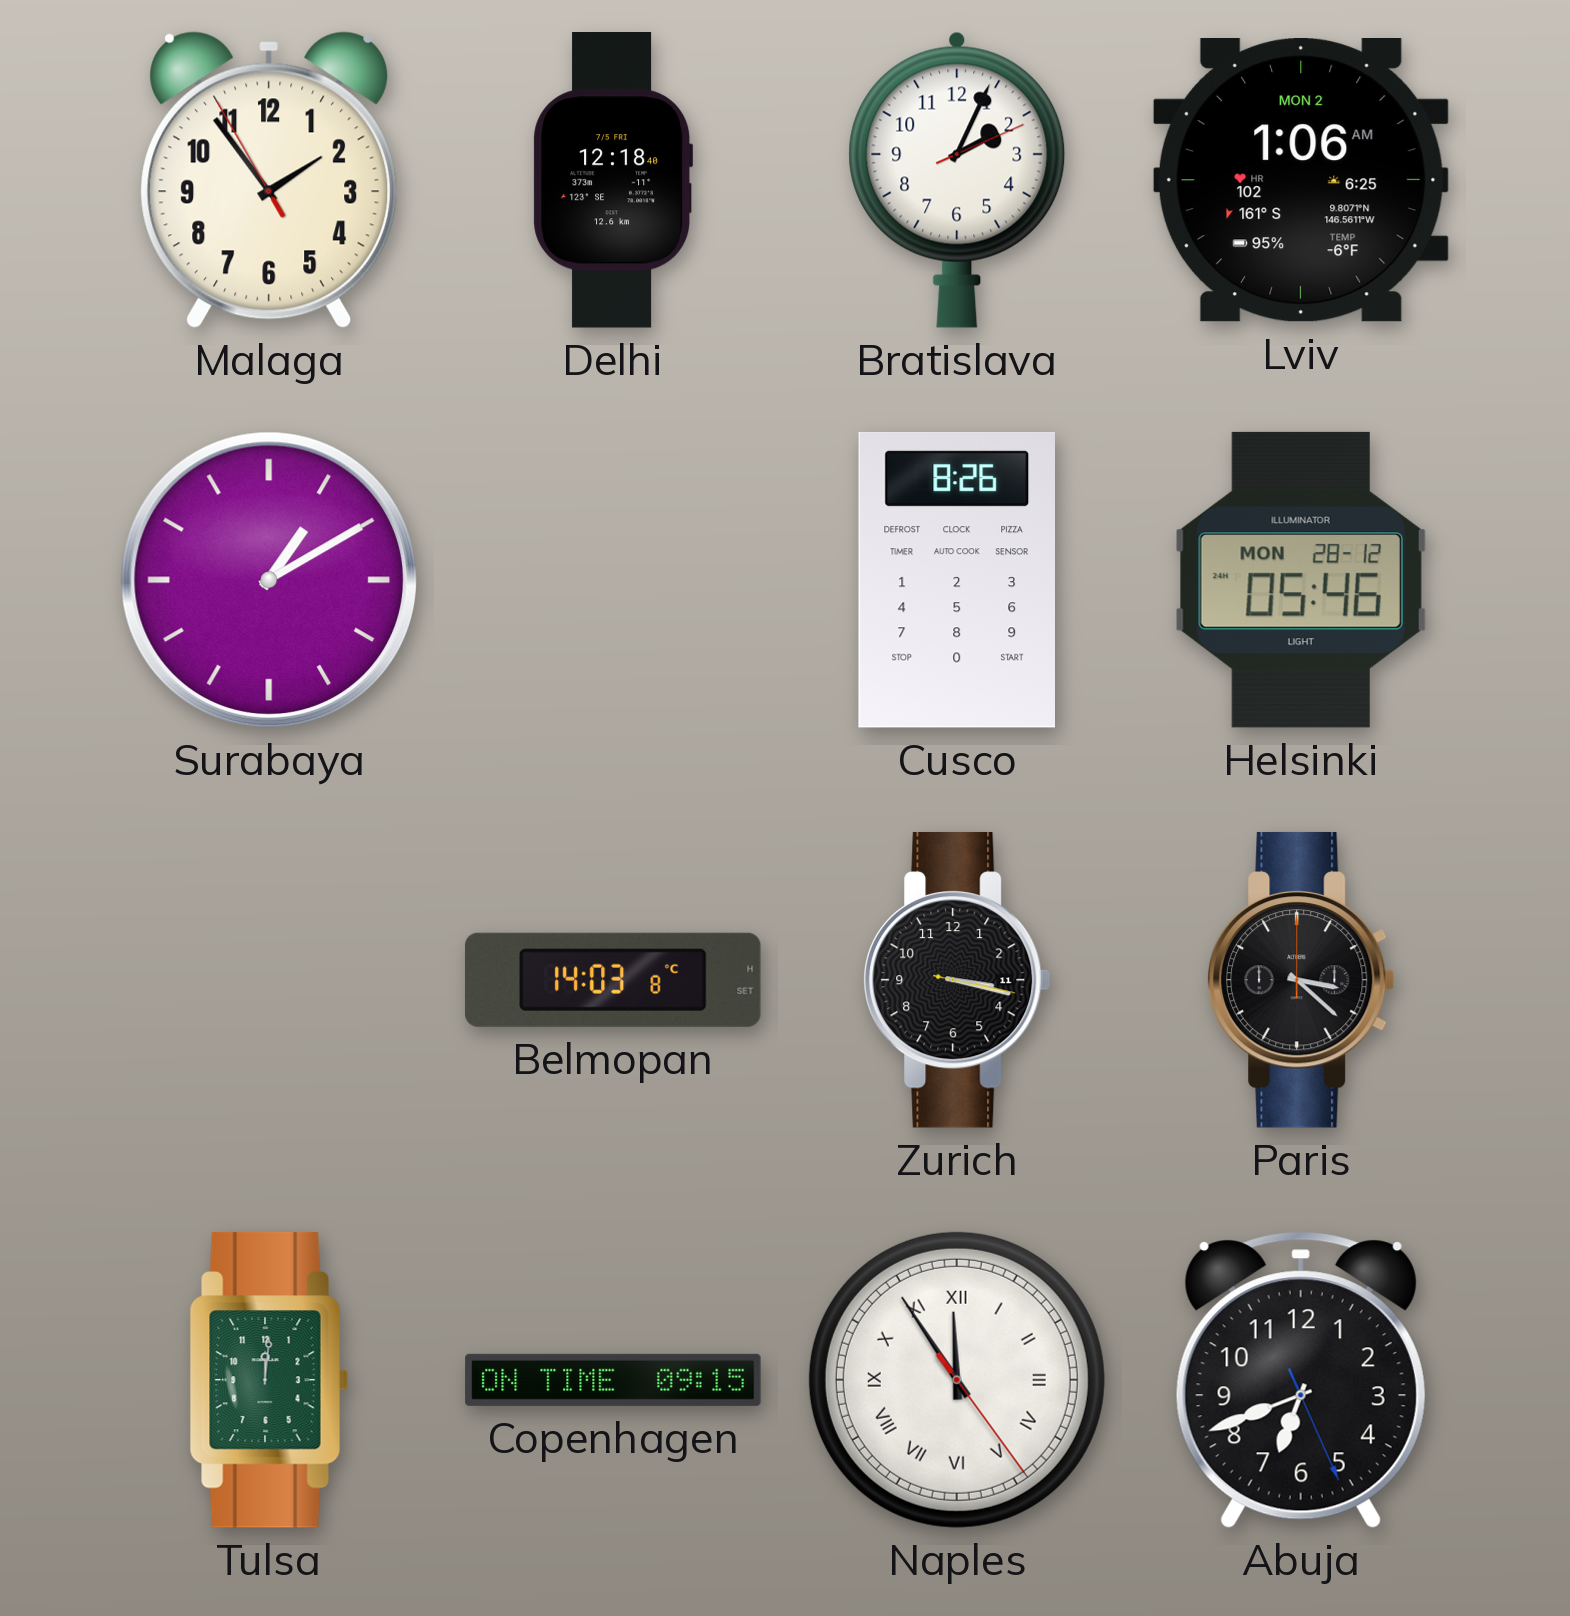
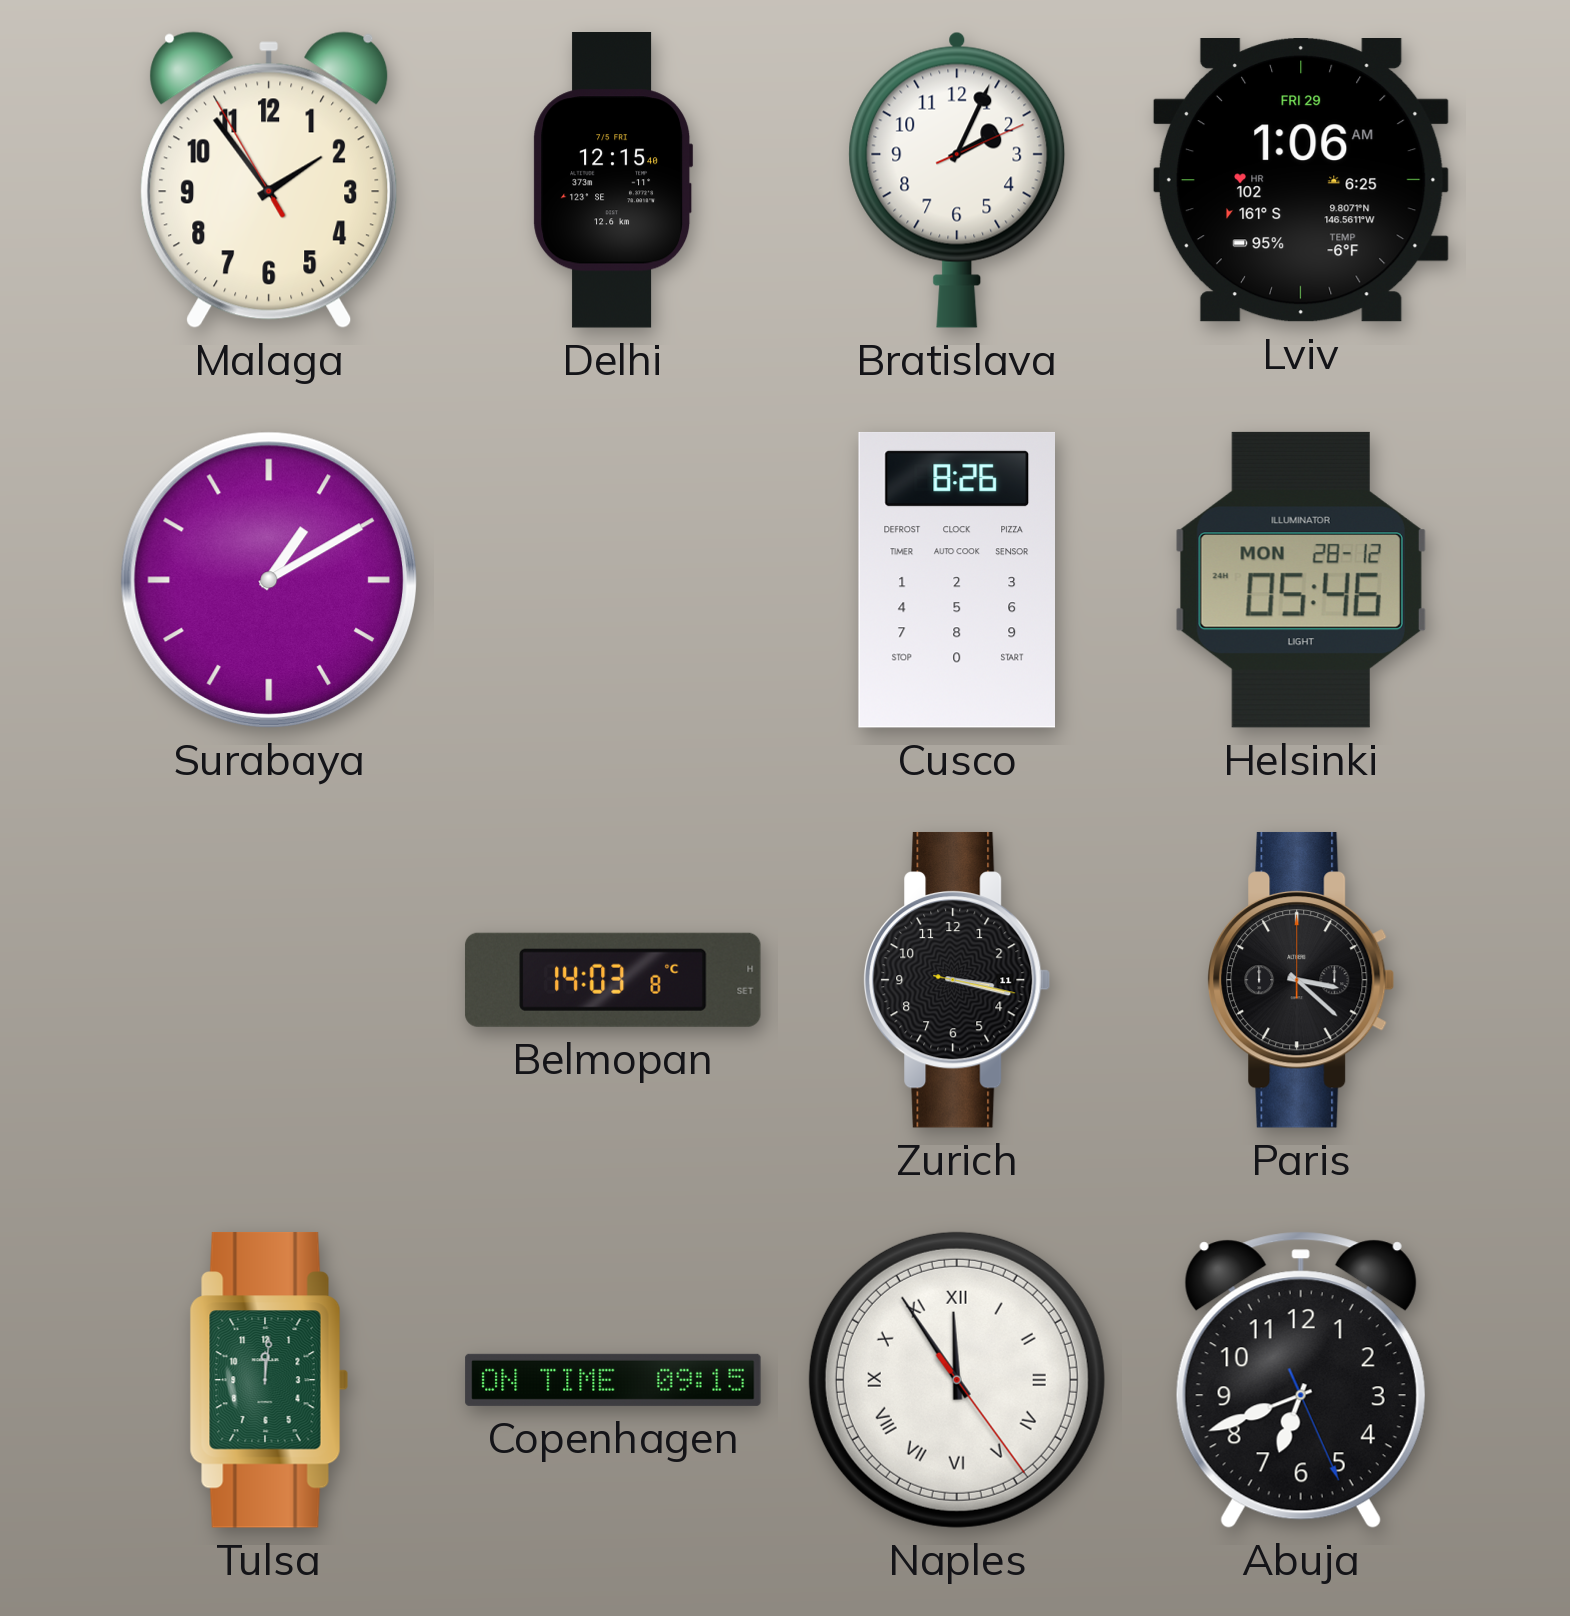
Delhi: 12:18 -> 12:15
Lviv date: MON 2 -> FRI 29
